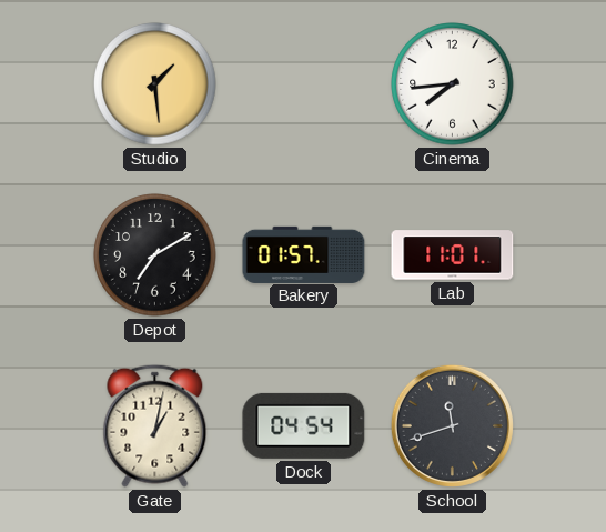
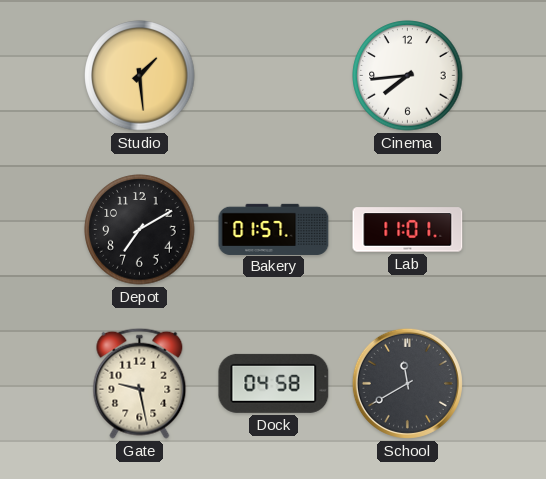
Gate: 1:02 -> 9:28
Dock: 04:54 -> 04:58
School: 11:42 -> 11:40
